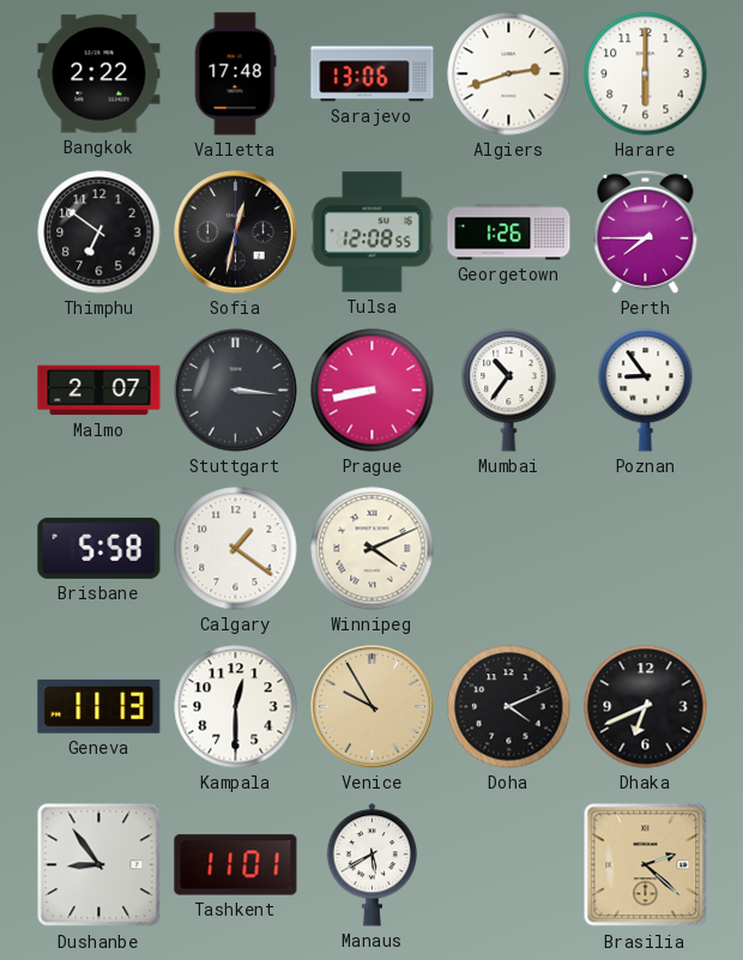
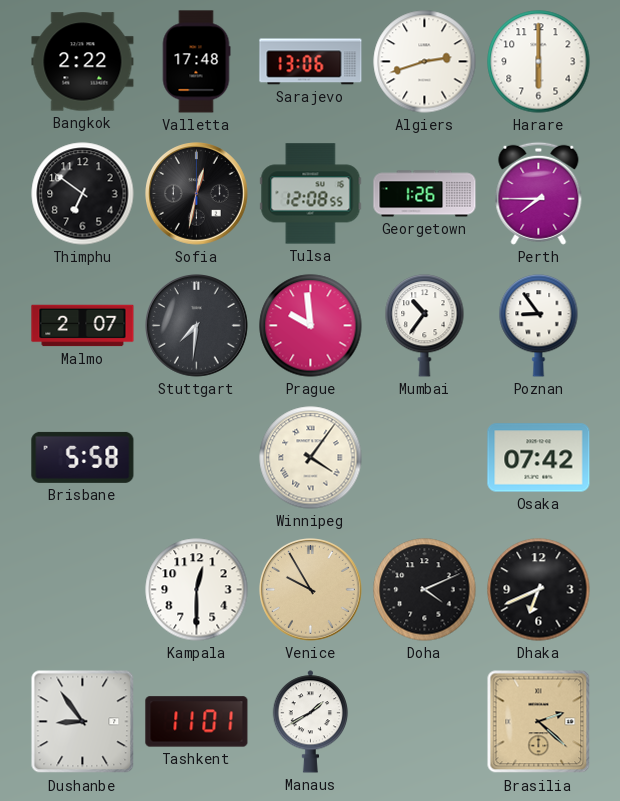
Stuttgart: 3:16 -> 7:31
Prague: 8:43 -> 9:59
Calgary: 1:21 -> none
Winnipeg: 4:11 -> 4:06
Osaka: none -> 07:42
Geneva: 11:13 -> none
Manaus: 5:40 -> 1:40
